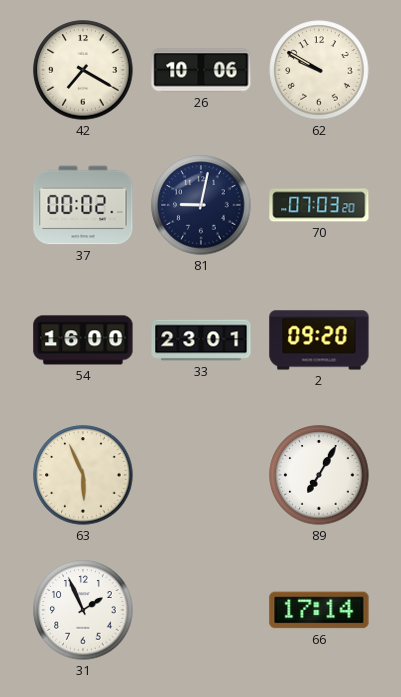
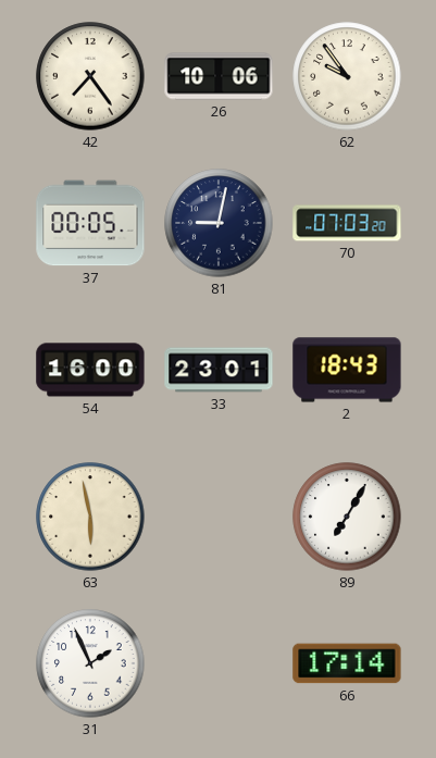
42: 7:20 -> 7:24
62: 9:50 -> 9:54
37: 00:02 -> 00:05
2: 09:20 -> 18:43
63: 5:56 -> 5:58
